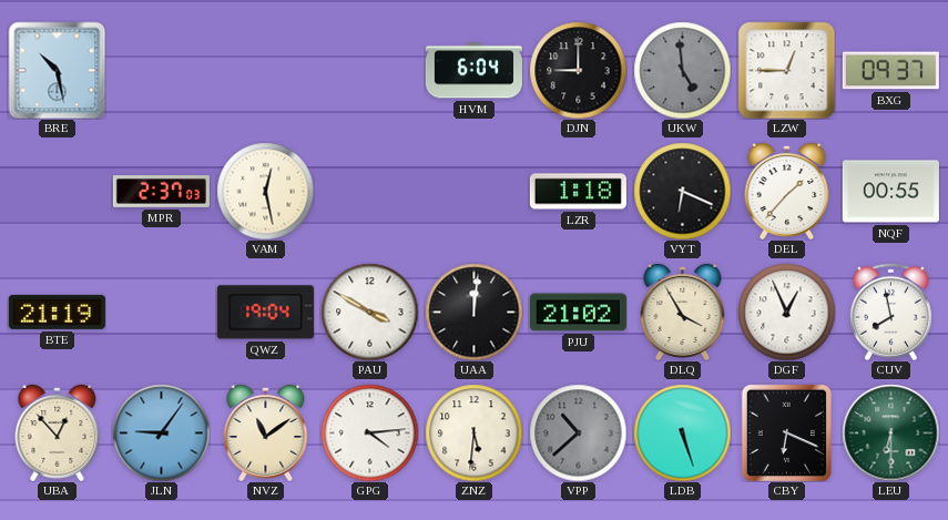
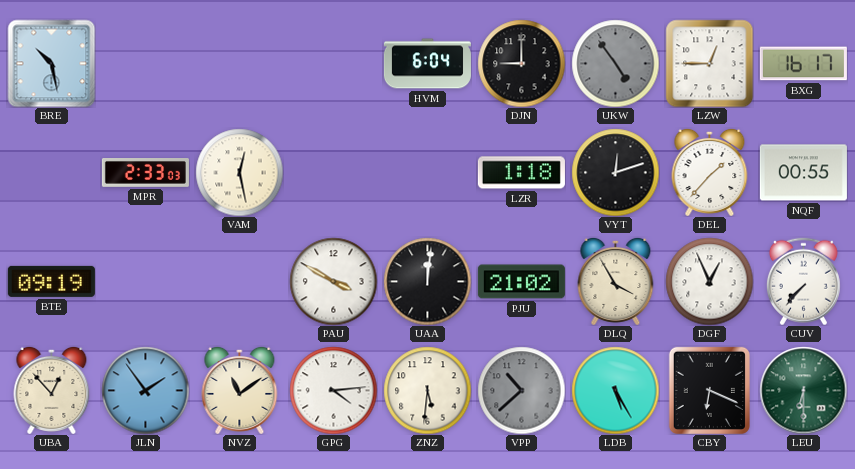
UKW: 4:59 -> 4:54
BXG: 09:37 -> 16:17
MPR: 2:37 -> 2:33
VYT: 6:19 -> 12:12
BTE: 21:19 -> 09:19
QWZ: 19:04 -> none
CUV: 7:58 -> 7:37
JLN: 9:06 -> 1:54
LDB: 5:27 -> 5:25
